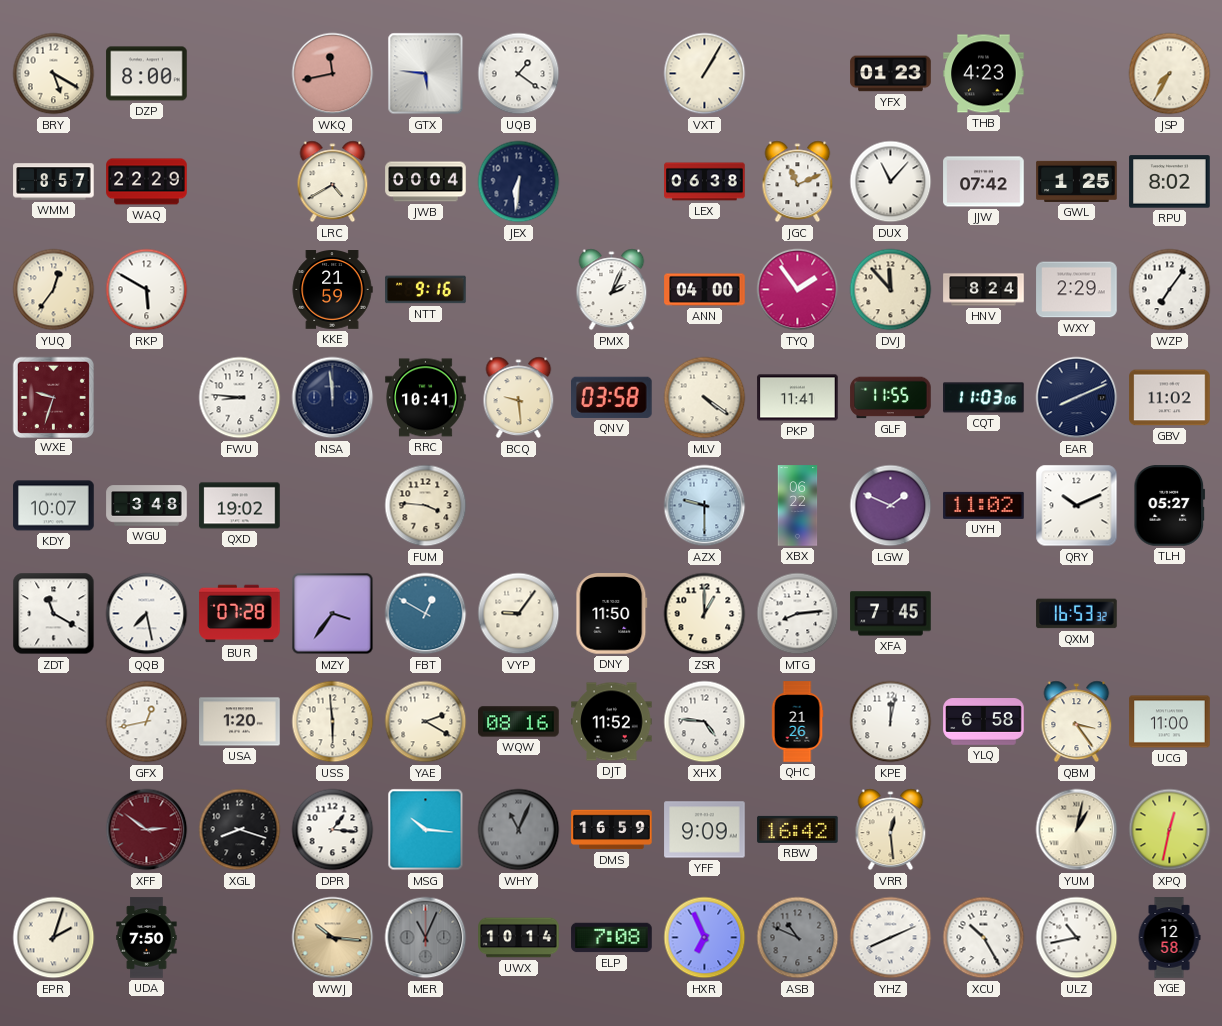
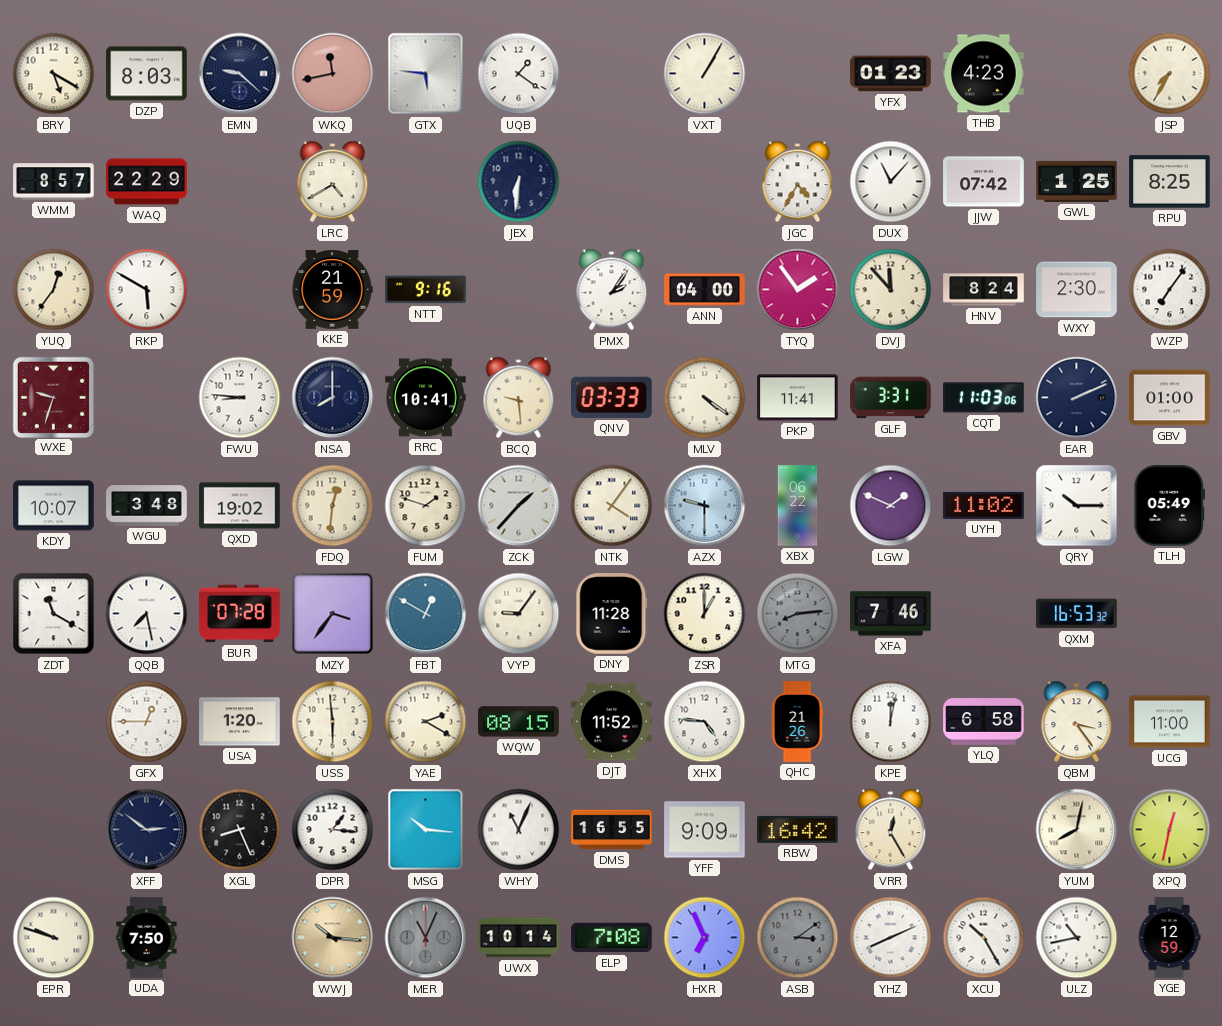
DZP: 8:00 -> 8:03
EMN: none -> 9:22
JWB: 00:04 -> none
LEX: 06:38 -> none
JGC: 11:11 -> 4:35
RPU: 8:02 -> 8:25
PMX: 2:04 -> 2:06
WXY: 2:29 -> 2:30
NSA: 11:59 -> 8:00
QNV: 03:58 -> 03:33
GLF: 11:55 -> 3:31
EAR: 8:11 -> 2:11
GBV: 11:02 -> 01:00
FDQ: none -> 12:31
FUM: 3:46 -> 1:48
ZCK: none -> 1:37
NTK: none -> 4:06
QRY: 10:11 -> 10:15
TLH: 05:27 -> 05:49
DNY: 11:50 -> 11:28
MTG dial: white -> grey
XFA: 7:45 -> 7:46
GFX: 12:43 -> 12:45
WQW: 08:16 -> 08:15
XFF dial: burgundy -> navy
XGL: 8:18 -> 8:26
WHY dial: grey -> white
DMS: 16:59 -> 16:55
VRR: 12:29 -> 12:25
YUM: 1:02 -> 8:02
EPR: 2:03 -> 9:48
ASB: 10:49 -> 3:09
YGE: 12:58 -> 12:59
